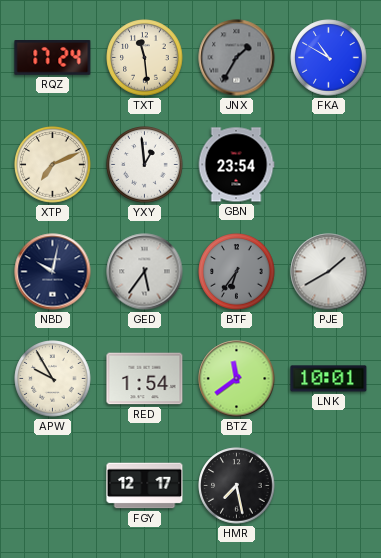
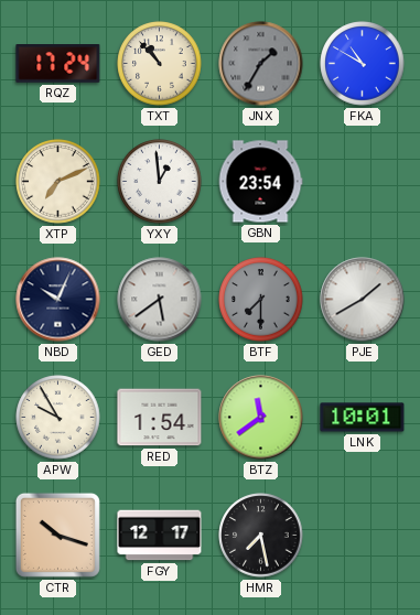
TXT: 11:29 -> 10:53
NBD: 10:02 -> 10:04
GED: 5:36 -> 5:39
BTF: 6:36 -> 7:30
CTR: none -> 10:18
